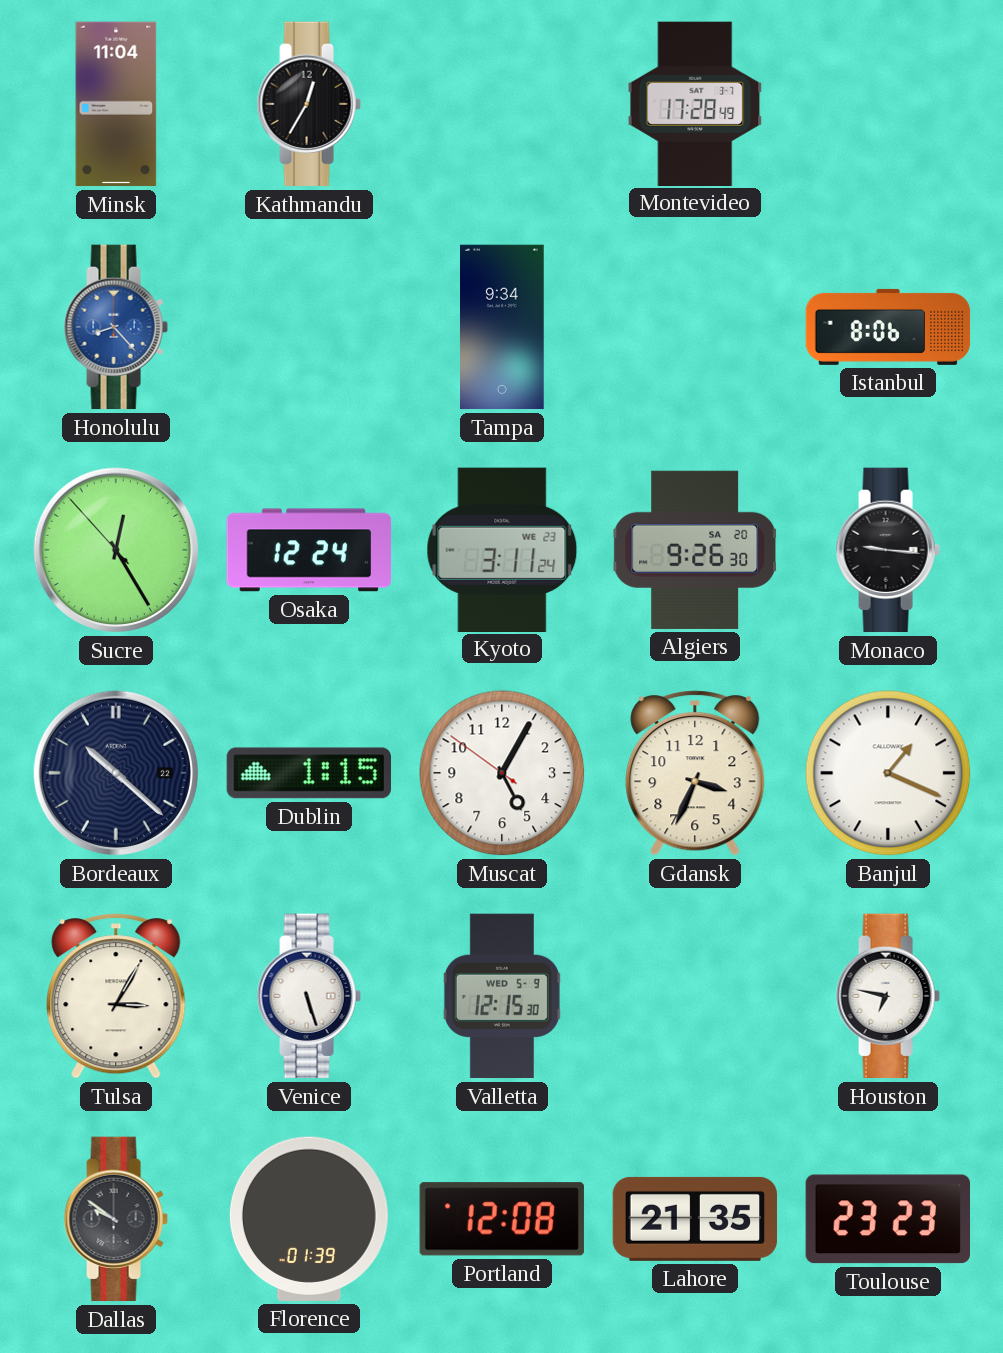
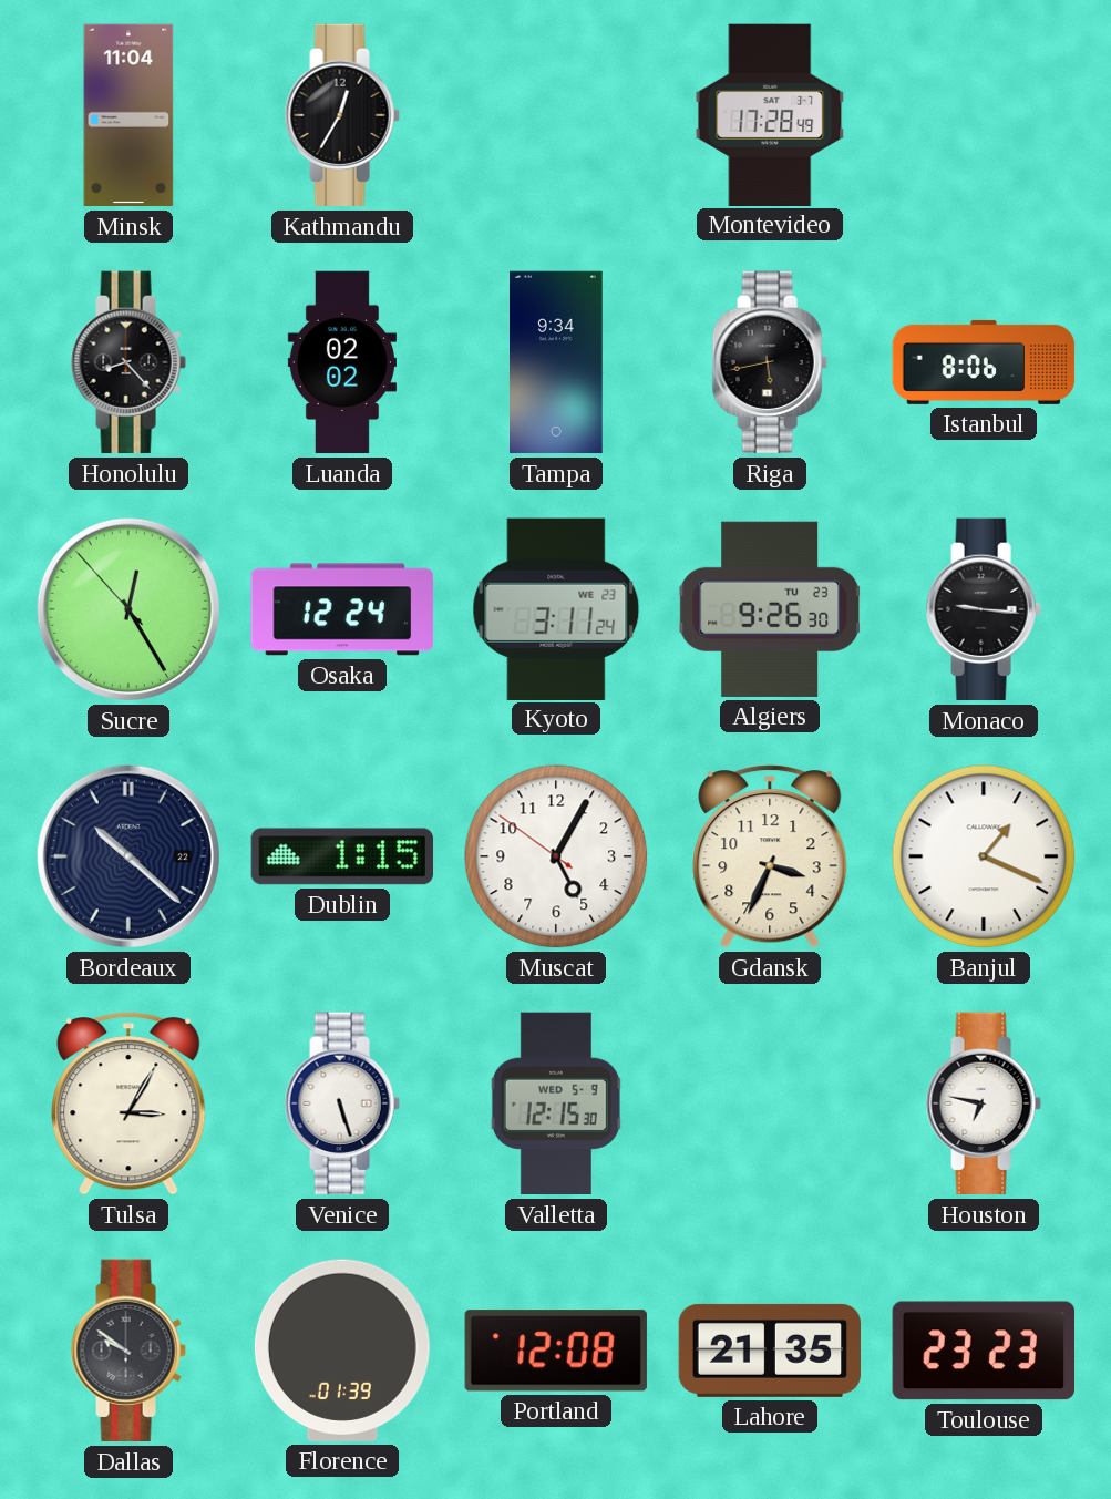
Honolulu dial: blue -> black
Luanda: none -> 02:02
Riga: none -> 5:43
Algiers date: SA 20 -> TU 23
